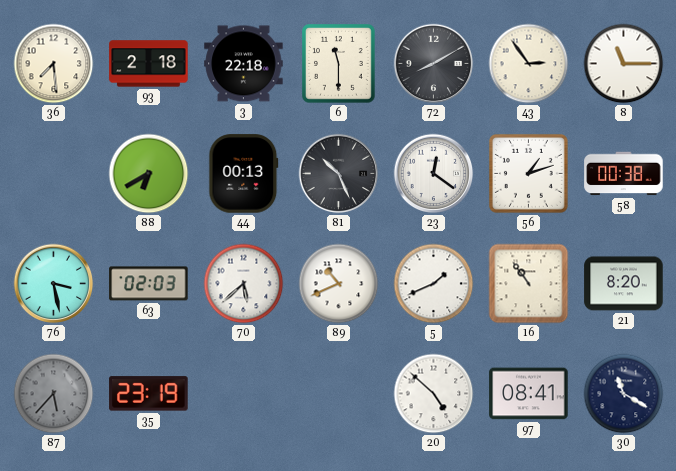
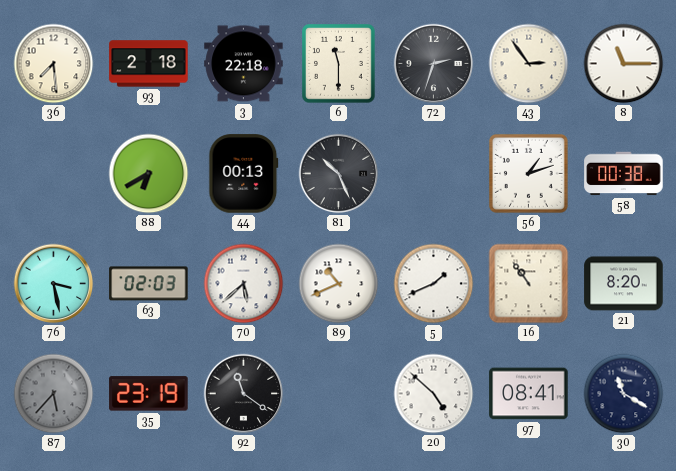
72: 8:10 -> 2:33
23: 12:21 -> none
92: none -> 11:21
